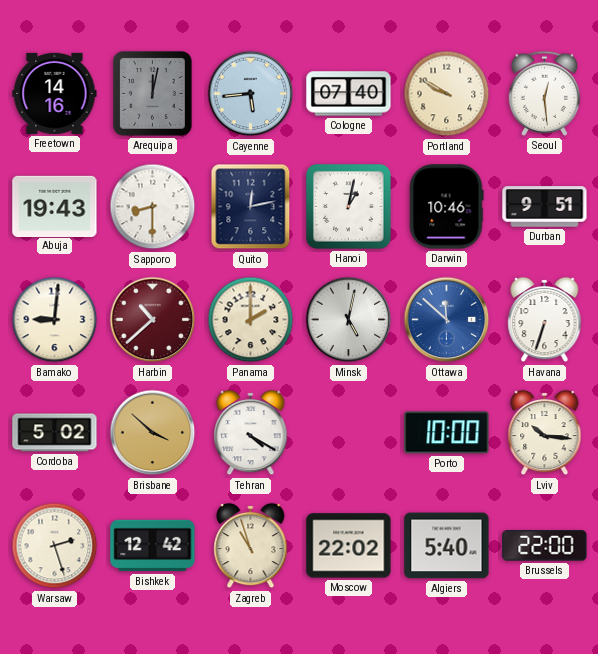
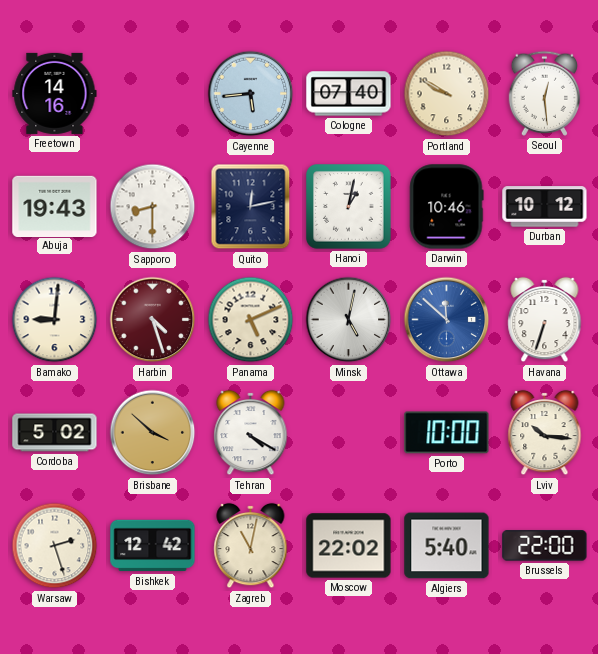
Arequipa: 12:02 -> none
Durban: 9:51 -> 10:12
Harbin: 10:38 -> 4:27
Panama: 2:00 -> 5:11
Zagreb: 10:57 -> 11:02
